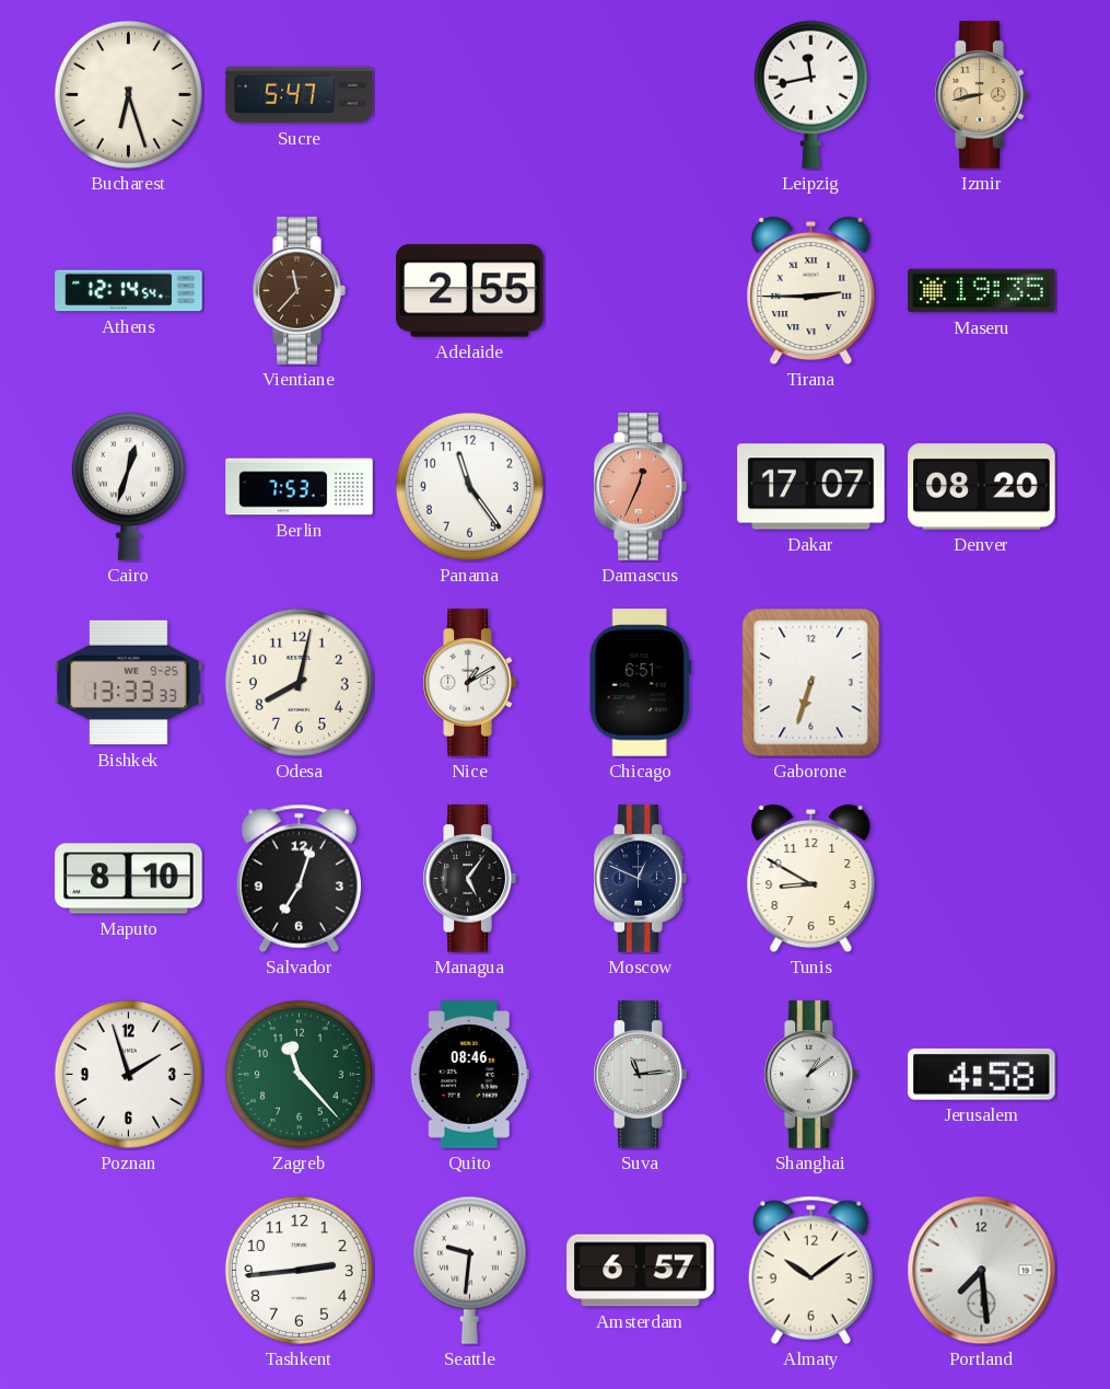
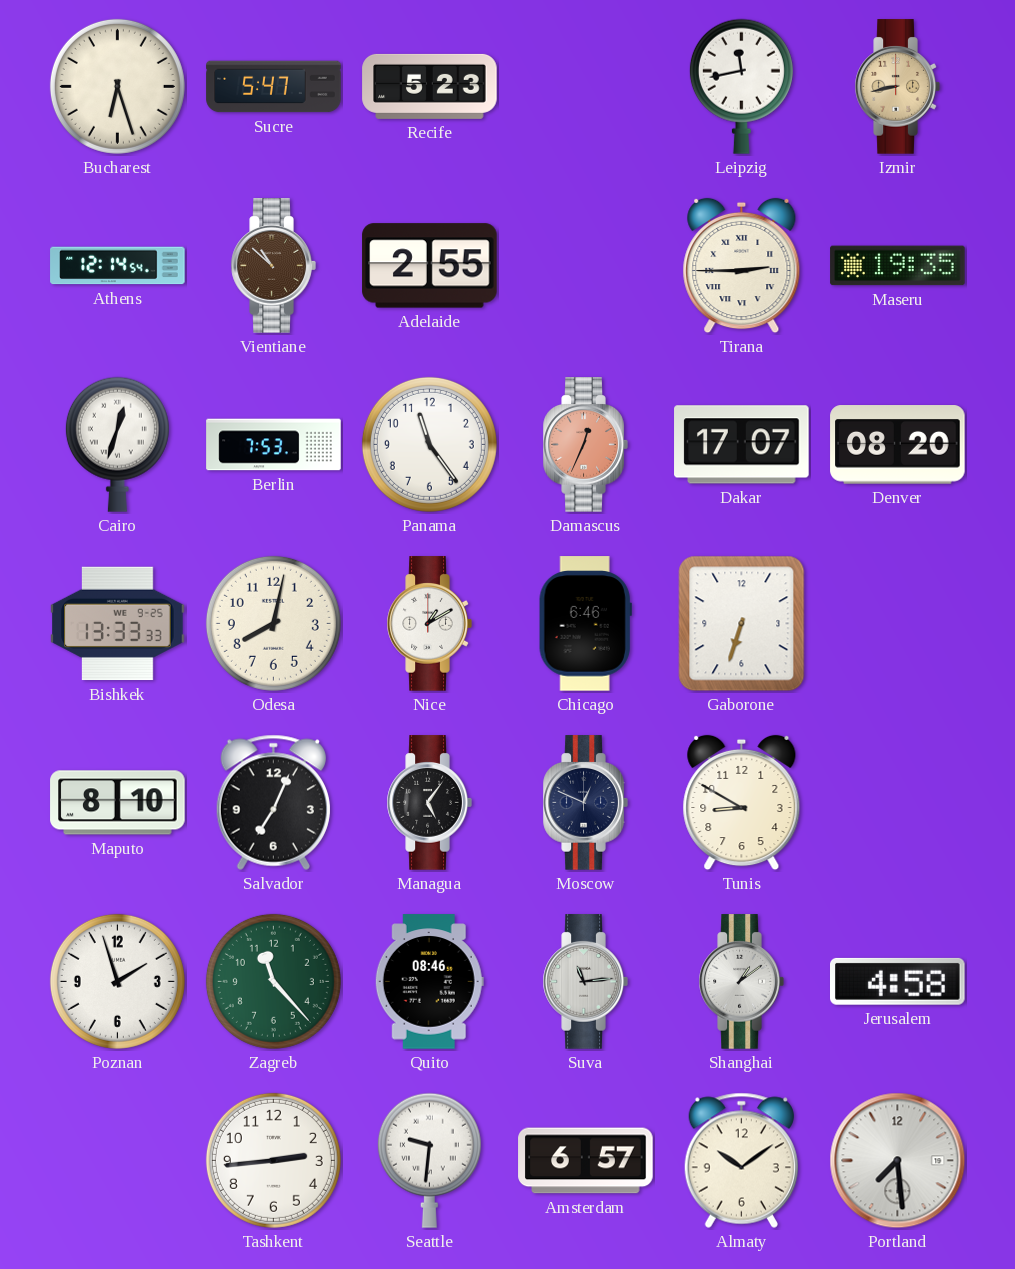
Recife: none -> 5:23
Vientiane: 11:37 -> 10:52
Chicago: 6:51 -> 6:46
Salvador: 7:03 -> 7:04
